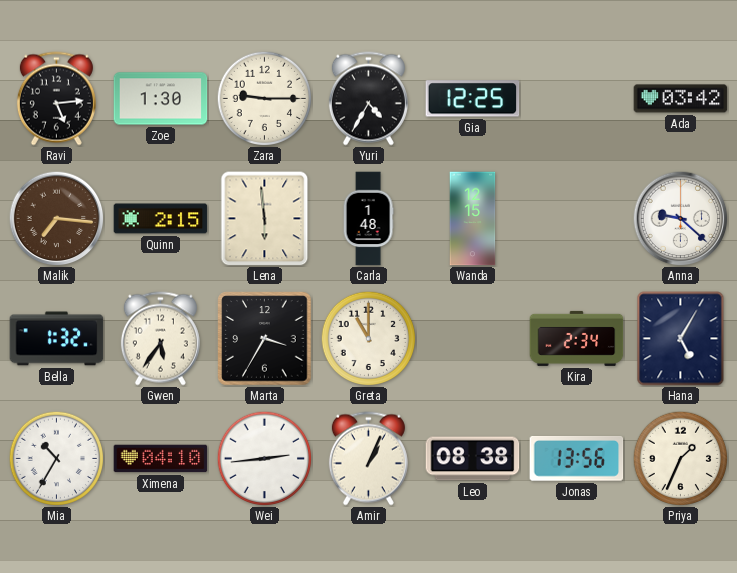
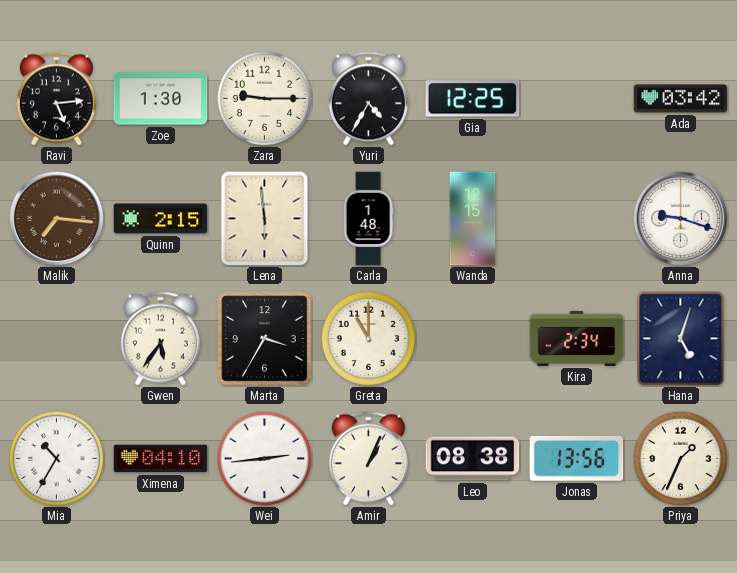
Anna: 9:22 -> 9:18
Bella: 1:32 -> none
Hana: 5:05 -> 5:03
